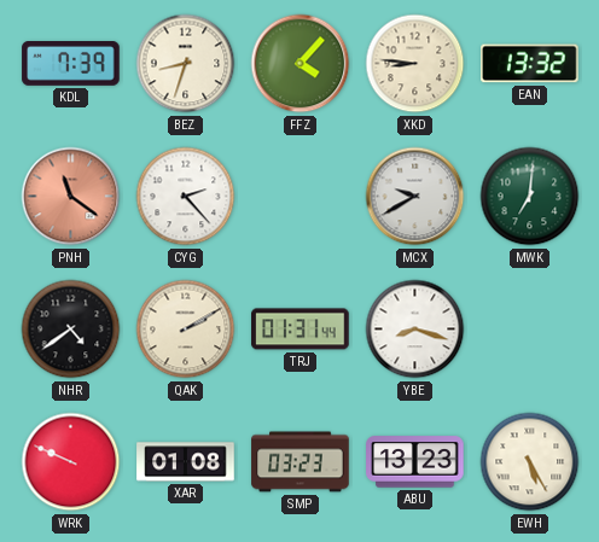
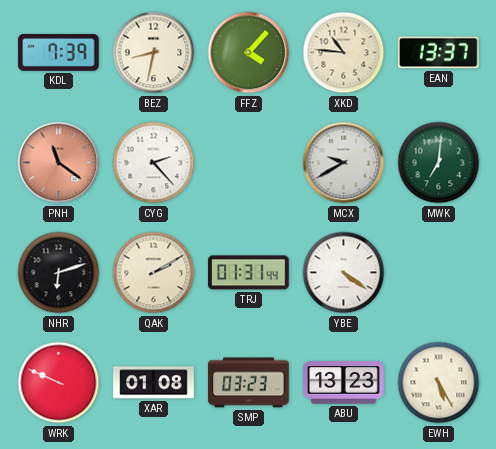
BEZ: 8:33 -> 8:32
XKD: 8:46 -> 10:46
EAN: 13:32 -> 13:37
NHR: 4:39 -> 6:12
YBE: 8:18 -> 4:21
